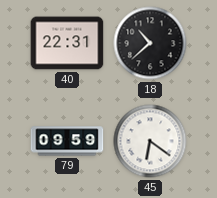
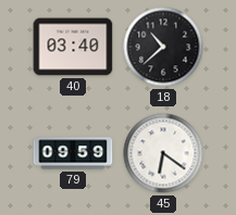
40: 22:31 -> 03:40
